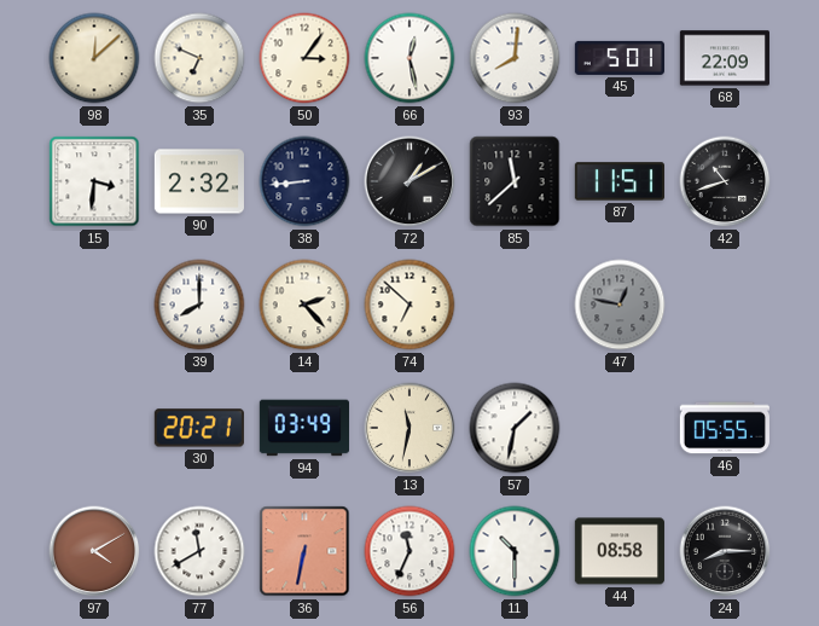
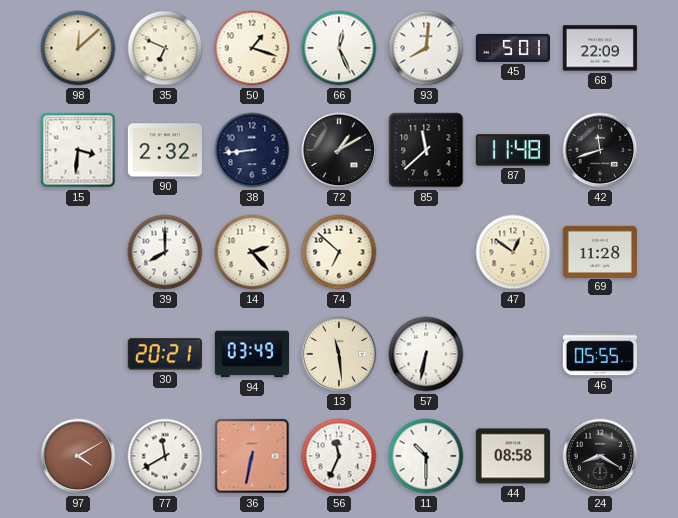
50: 3:06 -> 1:18
66: 12:28 -> 12:26
87: 11:51 -> 11:48
42: 10:42 -> 11:42
47: 12:47 -> 12:51
47 dial: grey -> cream
69: none -> 11:28
13: 11:32 -> 11:29
57: 1:32 -> 6:32
24: 8:15 -> 8:20
